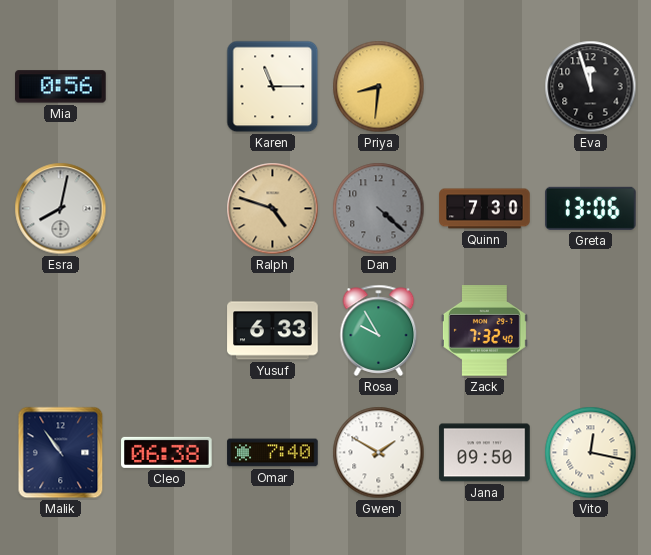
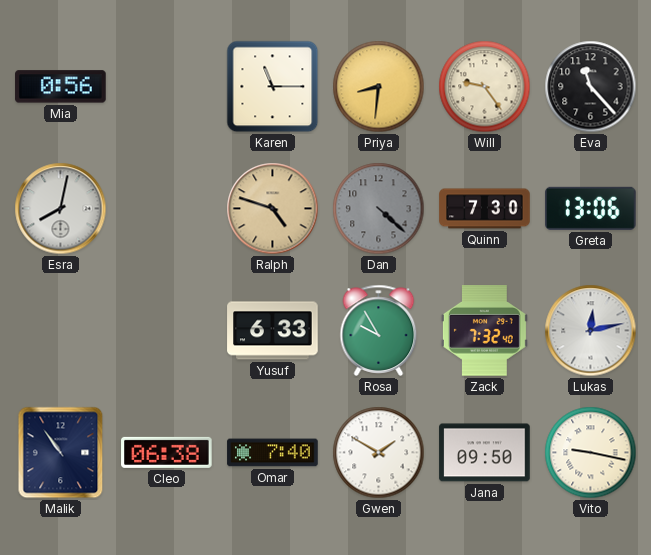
Will: none -> 9:24
Eva: 11:57 -> 11:23
Lukas: none -> 12:13
Vito: 12:17 -> 9:17
